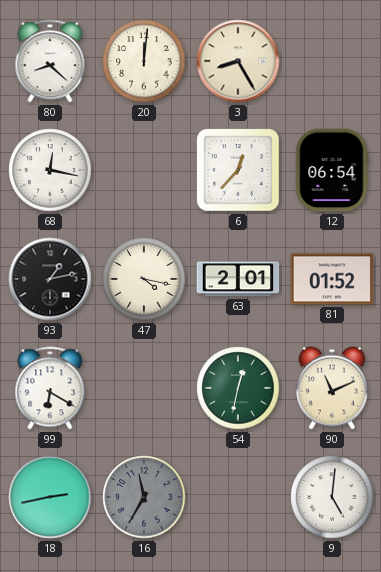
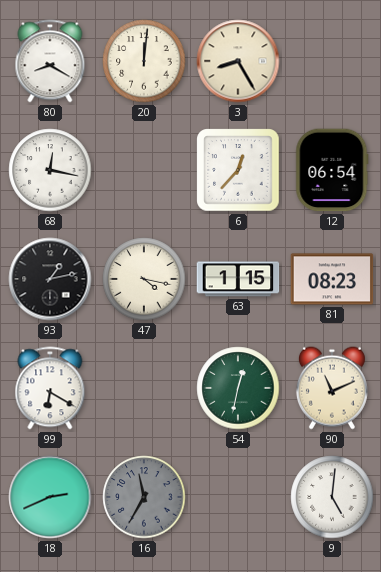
80: 8:22 -> 8:20
63: 2:01 -> 1:15
81: 01:52 -> 08:23
18: 2:43 -> 2:41
